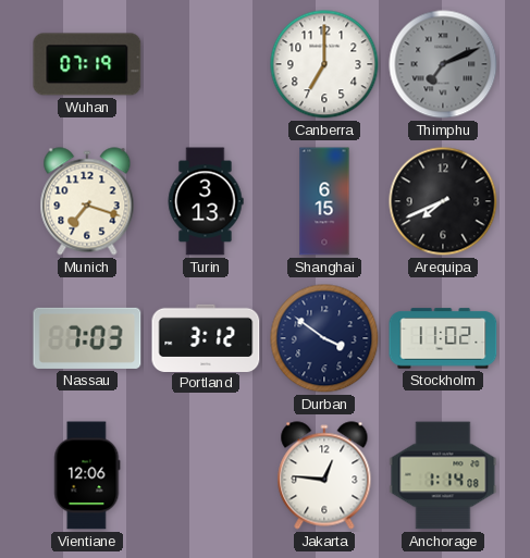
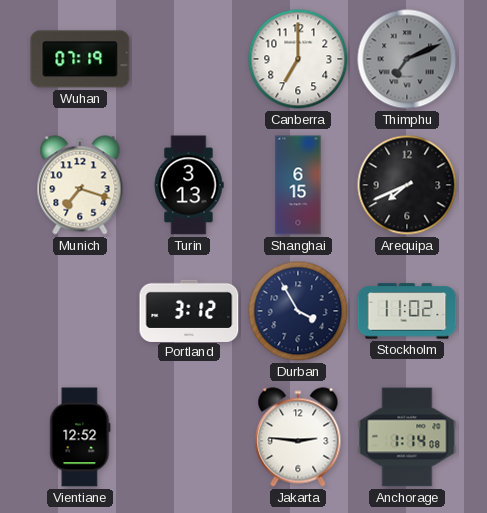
Nassau: 7:03 -> none
Durban: 3:51 -> 3:55
Vientiane: 12:06 -> 12:52
Jakarta: 12:46 -> 2:46
